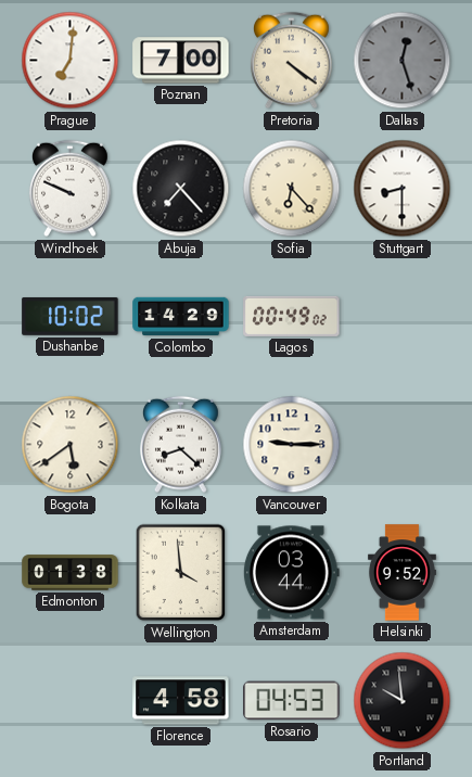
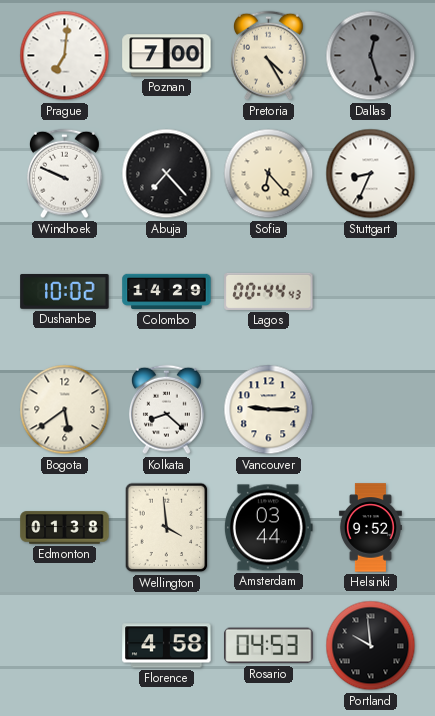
Pretoria: 4:21 -> 4:25
Stuttgart: 8:30 -> 8:34
Lagos: 00:49 -> 00:44
